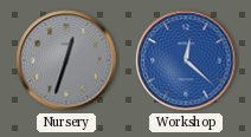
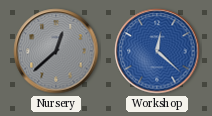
Nursery: 12:33 -> 12:38
